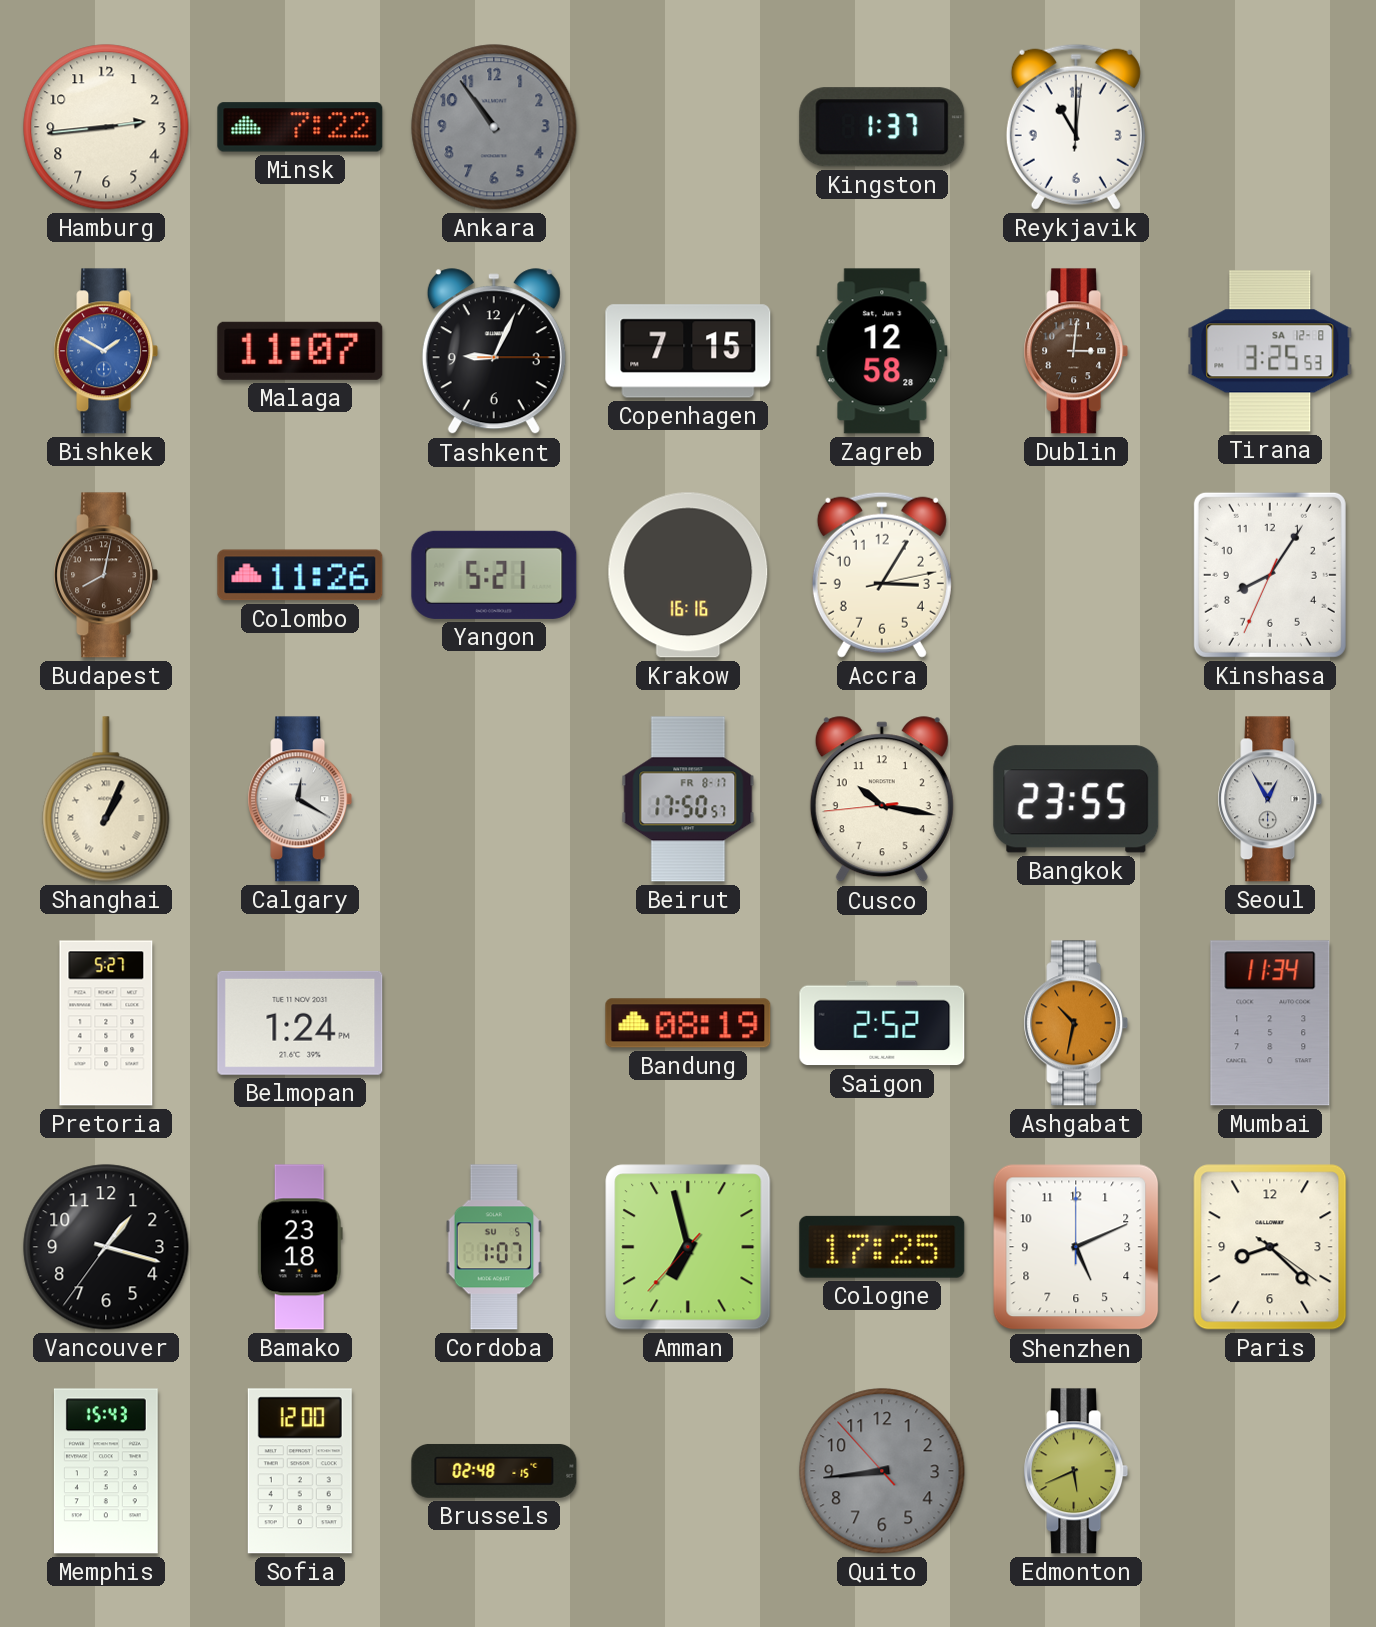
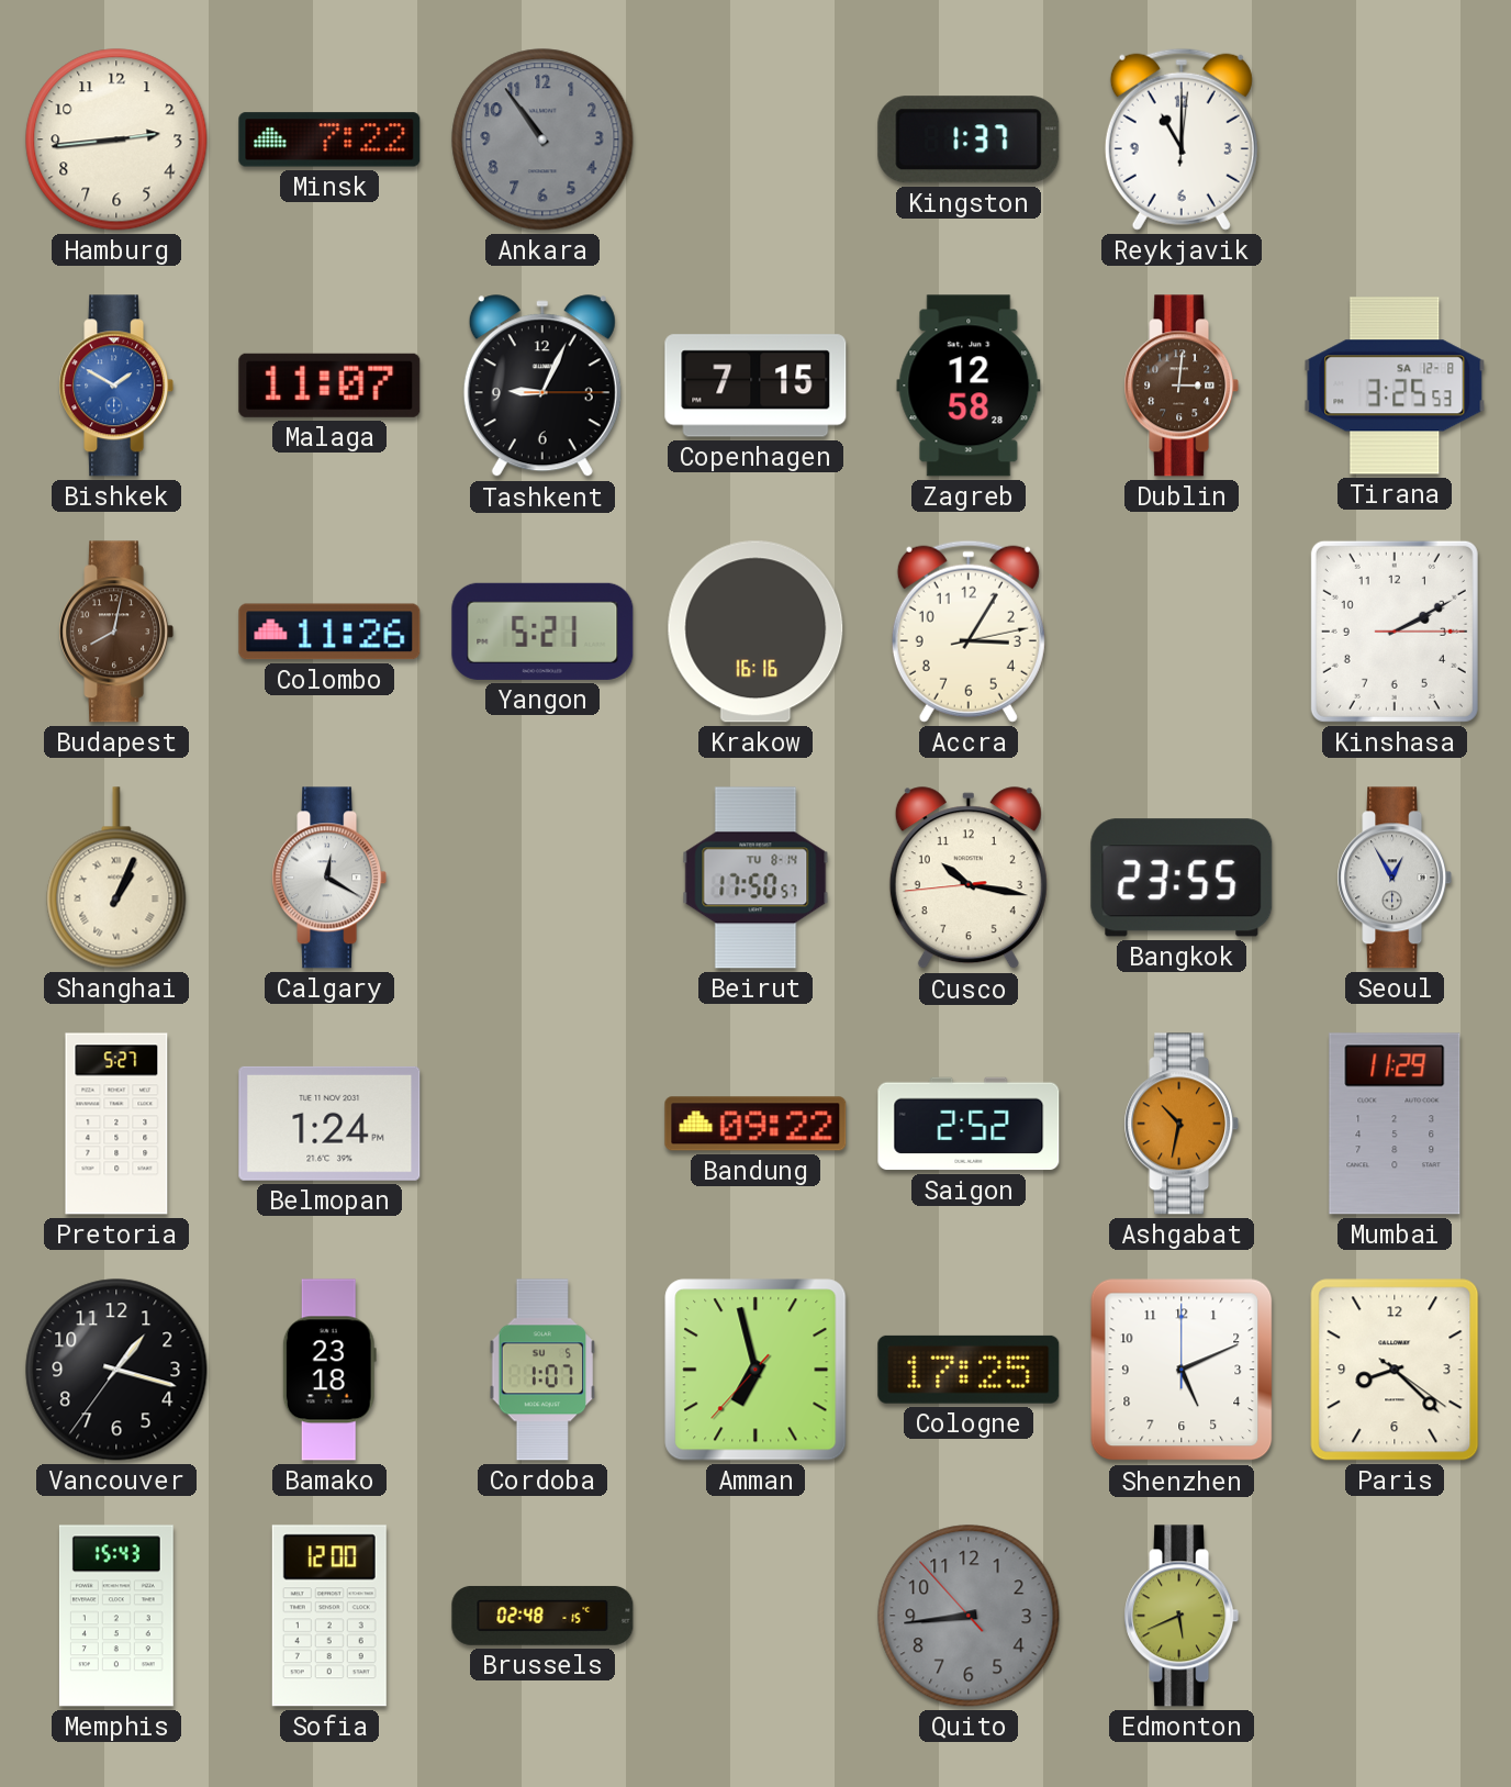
Kinshasa: 8:05 -> 2:10
Beirut date: FR 8-17 -> TU 8-14
Bandung: 08:19 -> 09:22
Mumbai: 11:34 -> 11:29
